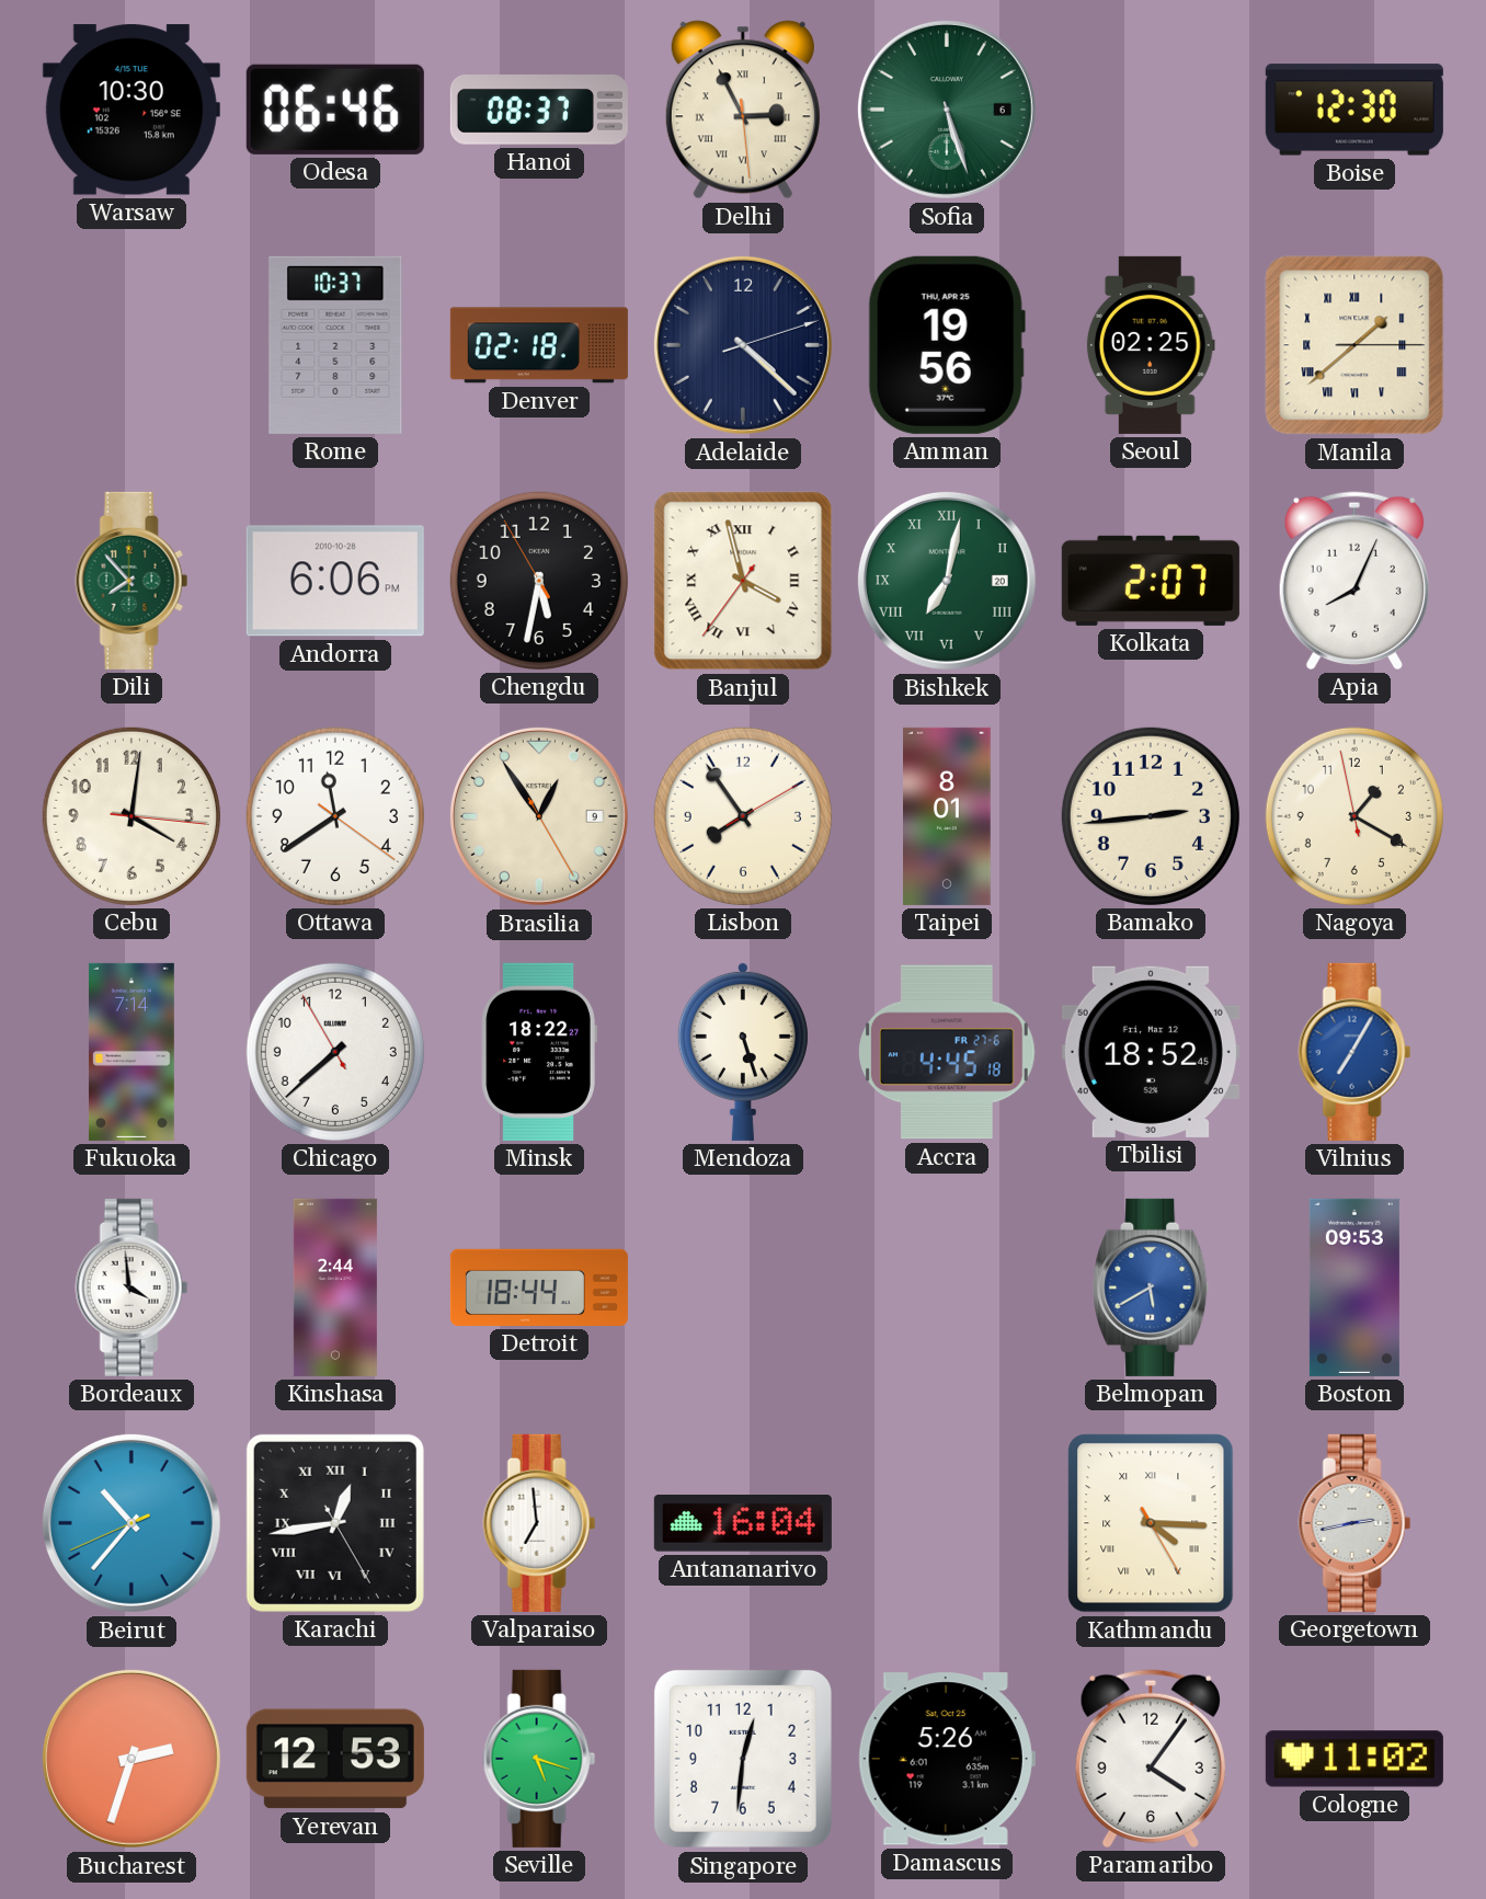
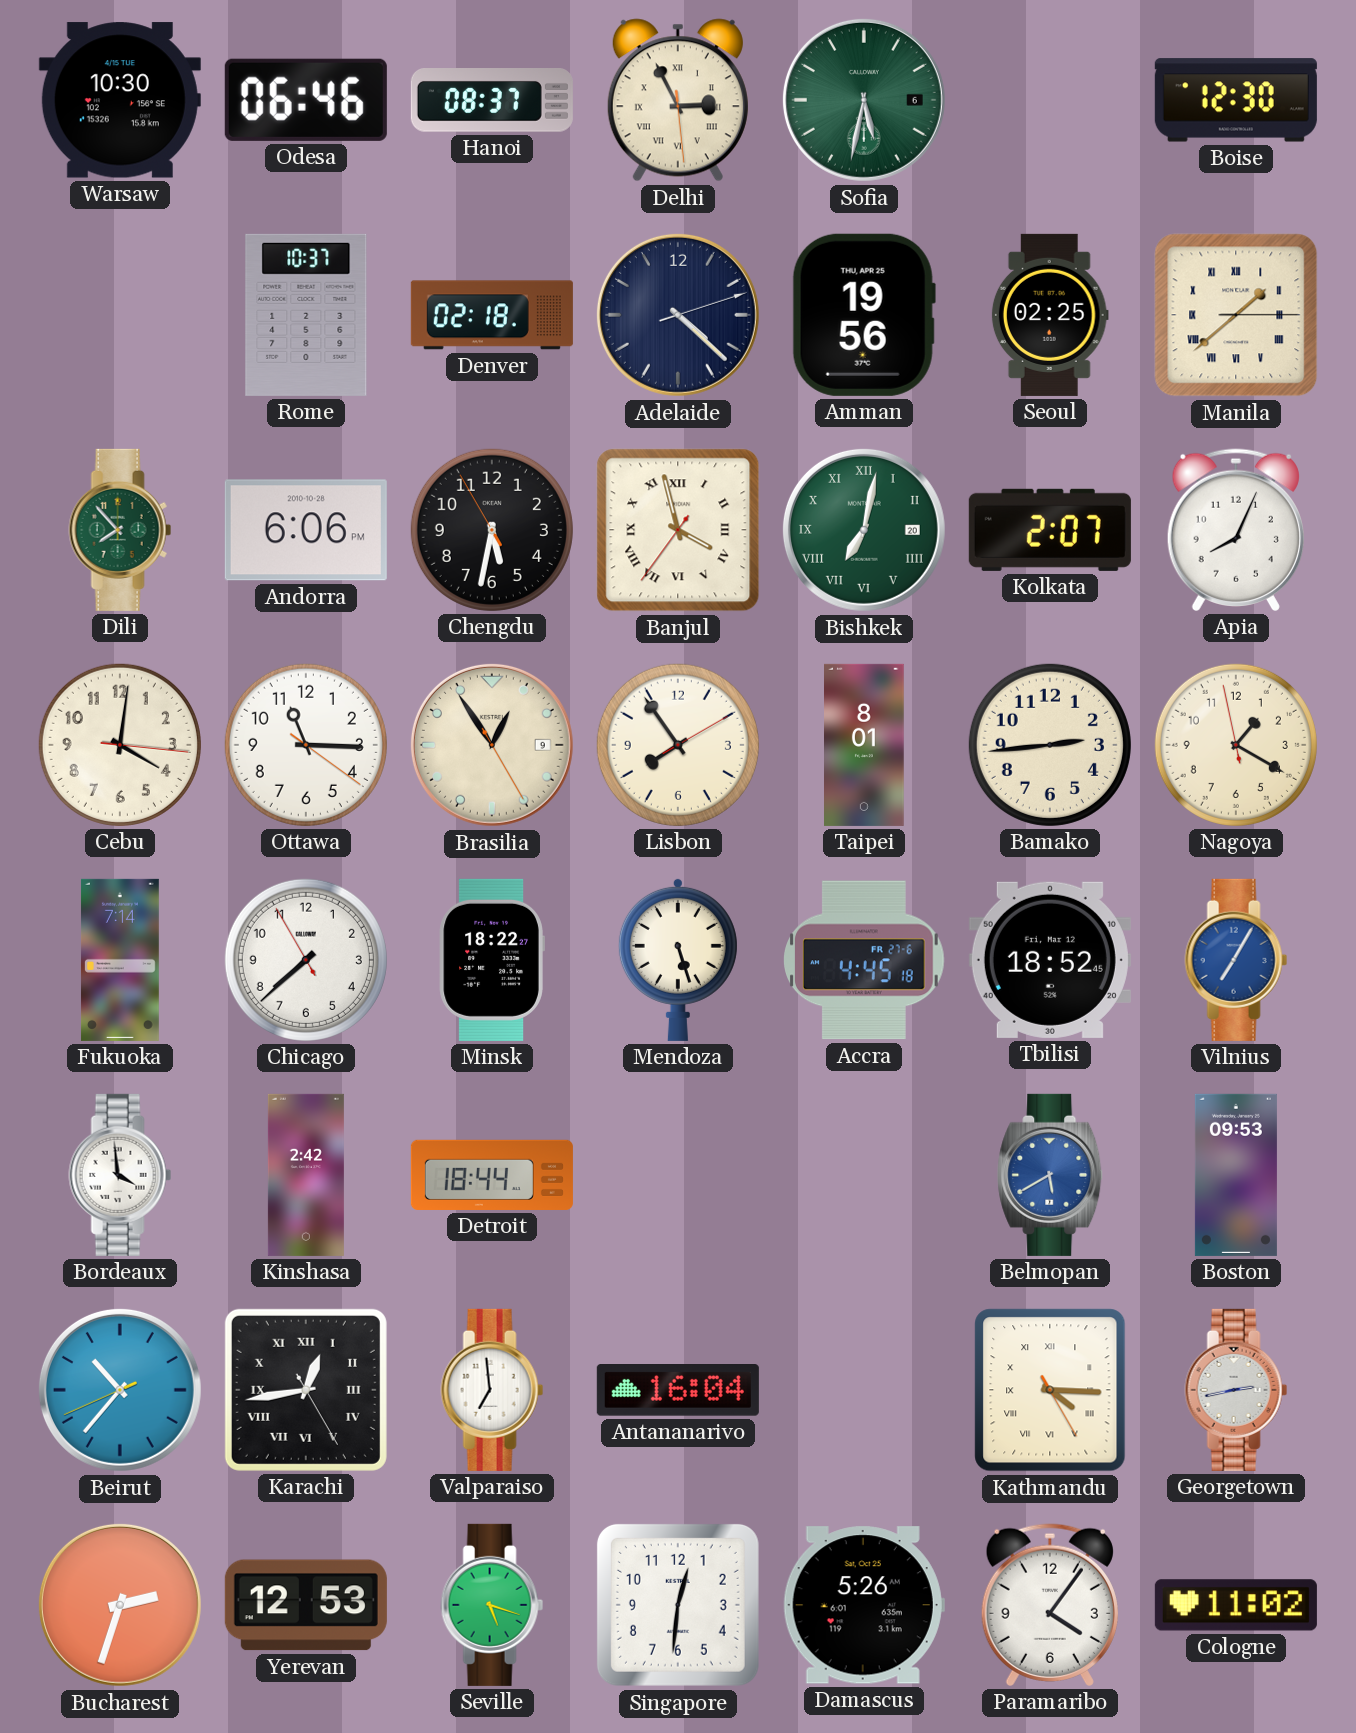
Sofia: 5:27 -> 5:32
Ottawa: 11:39 -> 11:15
Kinshasa: 2:44 -> 2:42
